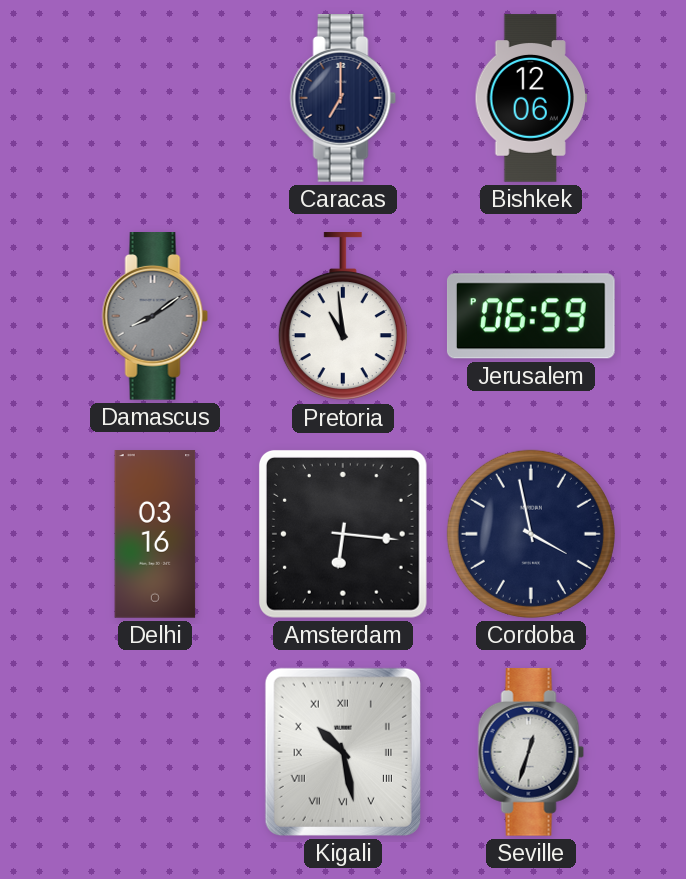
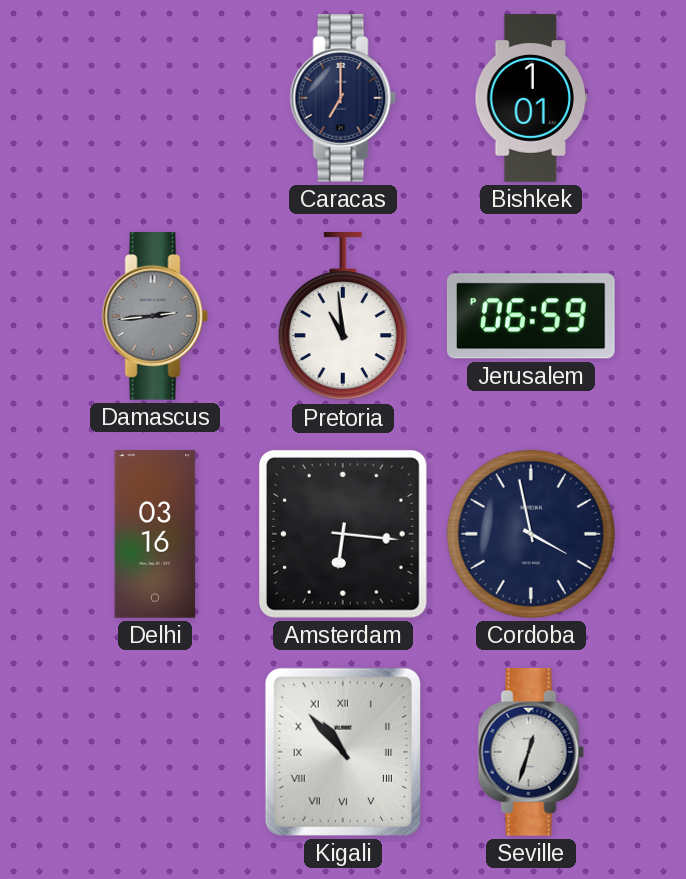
Bishkek: 12:06 -> 1:01
Damascus: 8:09 -> 2:44
Kigali: 10:28 -> 10:53
